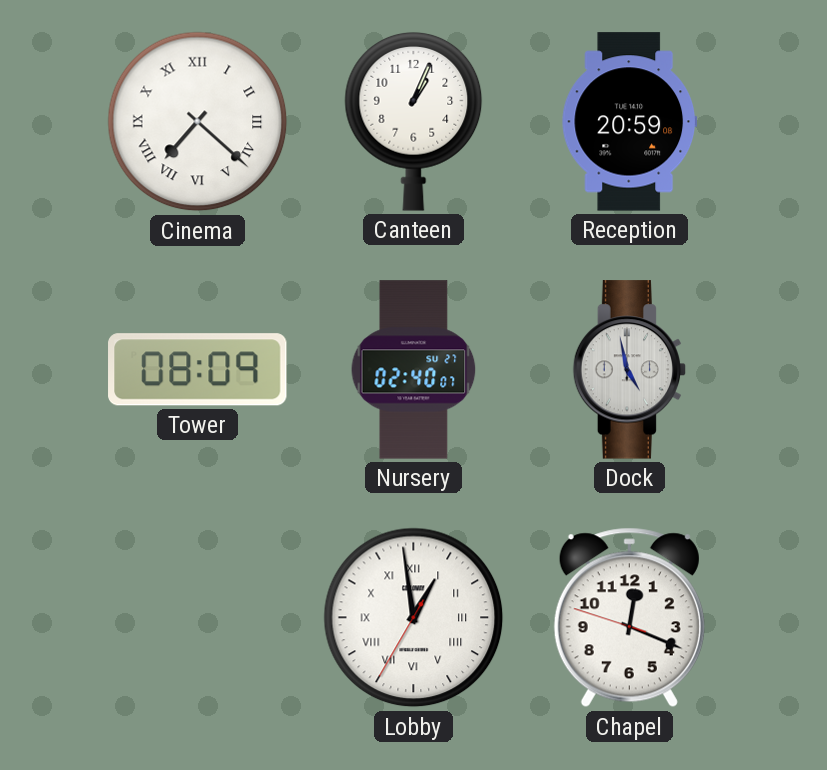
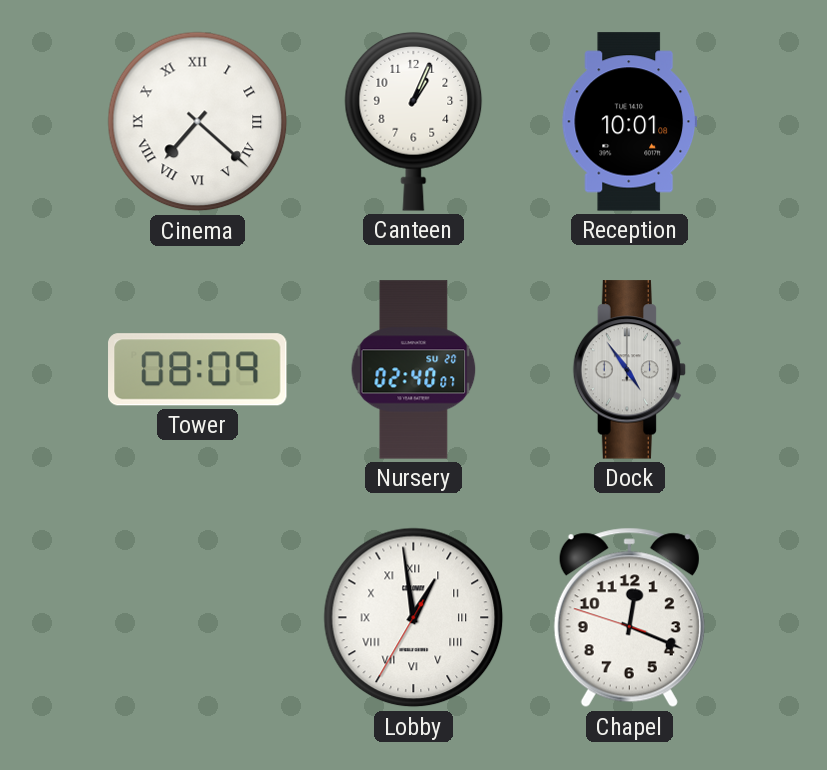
Reception: 20:59 -> 10:01
Nursery date: SU 27 -> SU 20
Dock: 4:58 -> 4:54
